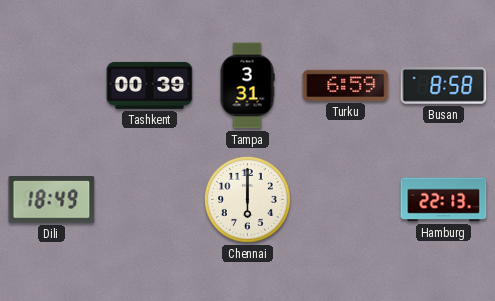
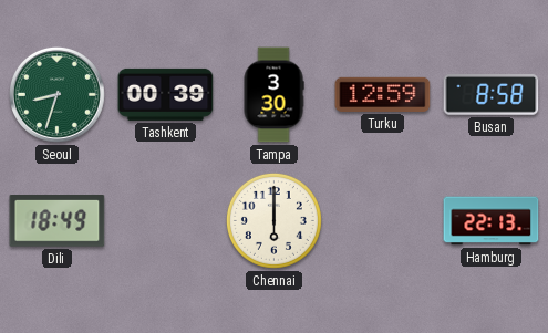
Seoul: none -> 8:33
Tampa: 3:31 -> 3:30
Turku: 6:59 -> 12:59
